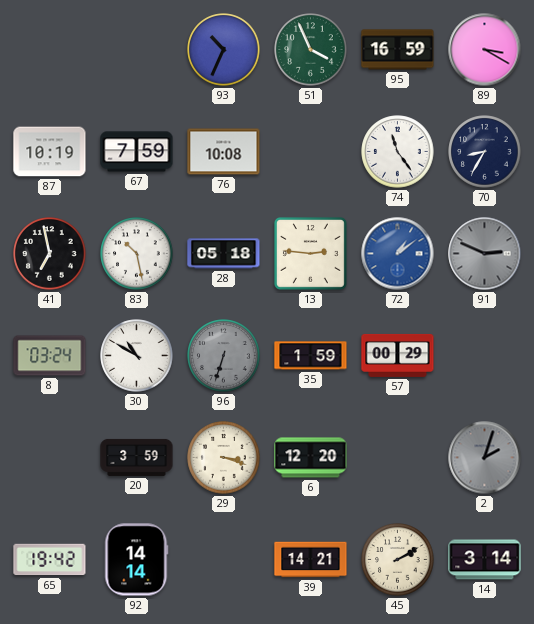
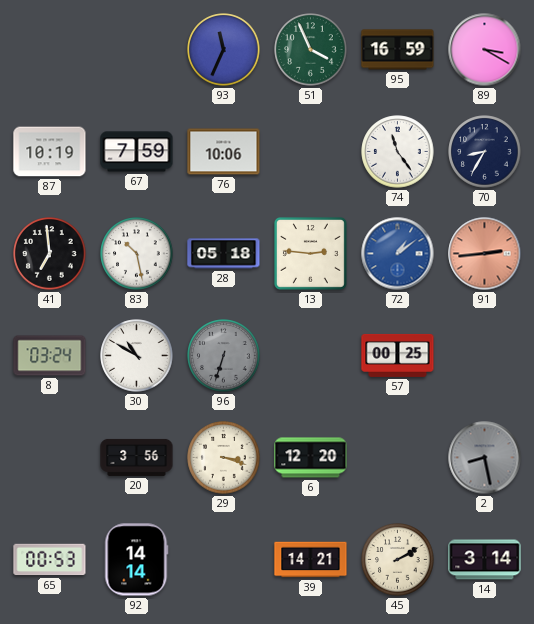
93: 10:34 -> 11:34
76: 10:08 -> 10:06
41: 6:58 -> 6:59
91: 2:49 -> 2:44
91 dial: grey -> salmon
35: 1:59 -> none
57: 00:29 -> 00:25
20: 3:59 -> 3:56
2: 2:03 -> 8:28
65: 19:42 -> 00:53
